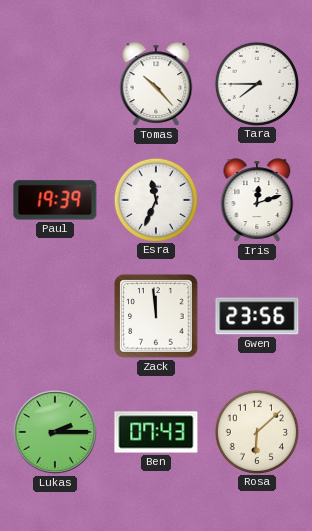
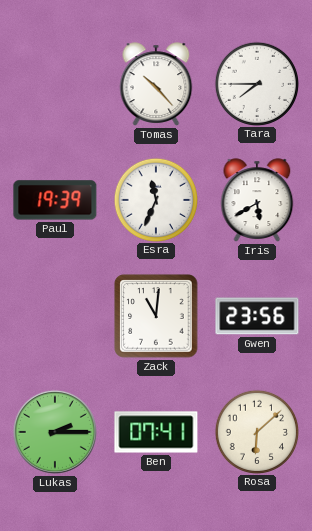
Iris: 12:12 -> 5:40
Zack: 11:59 -> 11:01
Ben: 07:43 -> 07:41
